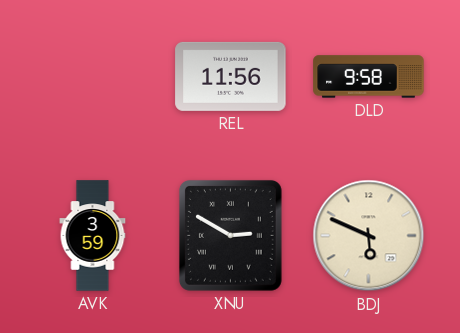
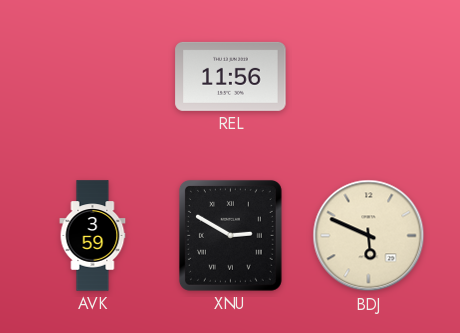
DLD: 9:58 -> none
